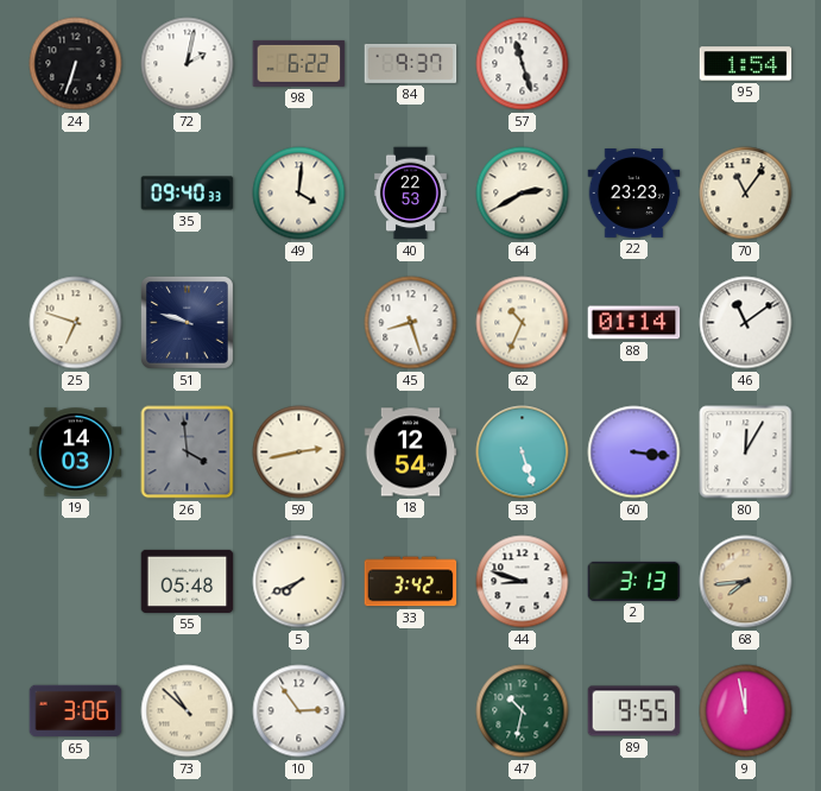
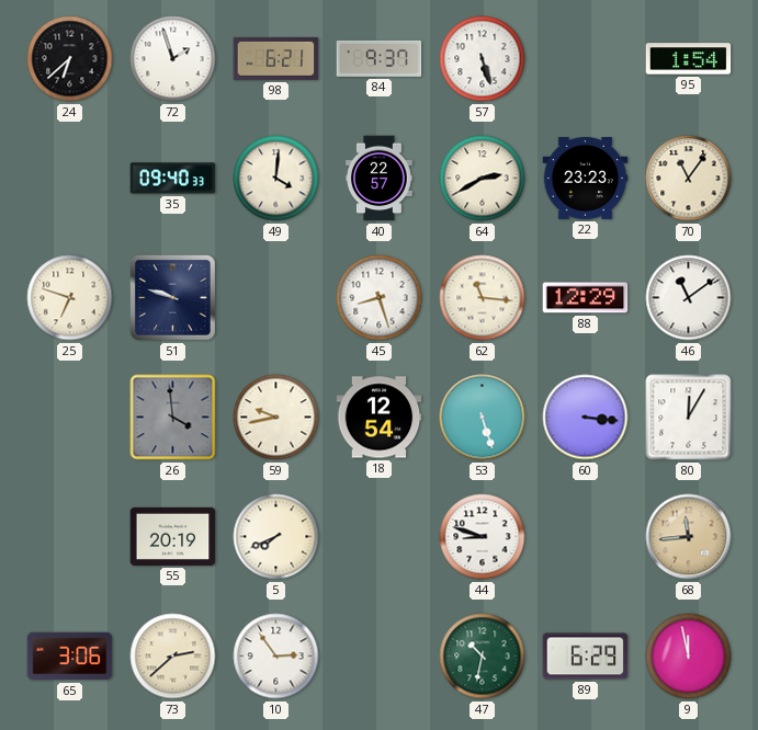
24: 6:33 -> 6:38
72: 2:02 -> 1:57
98: 6:22 -> 6:21
57: 11:27 -> 5:27
40: 22:53 -> 22:57
62: 10:34 -> 11:16
88: 01:14 -> 12:29
19: 14:03 -> none
59: 2:43 -> 9:43
55: 05:48 -> 20:19
33: 3:42 -> none
2: 3:13 -> none
68: 7:44 -> 11:44
73: 10:52 -> 2:38
89: 9:55 -> 6:29
